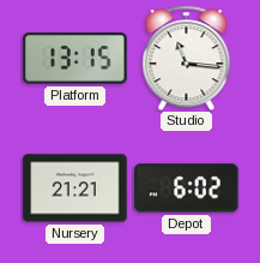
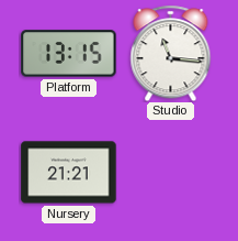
Depot: 6:02 -> none
